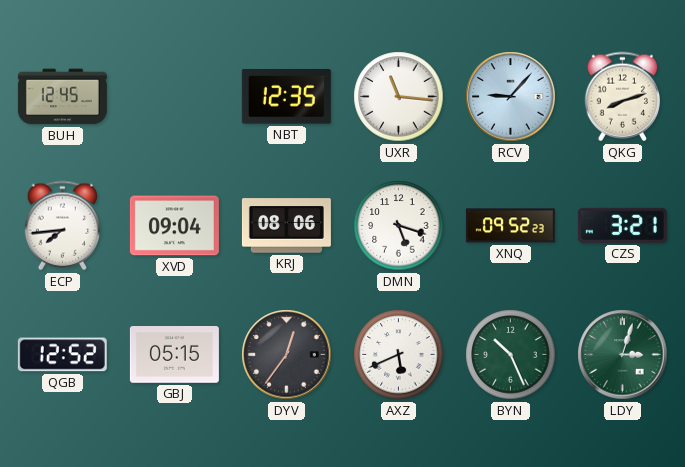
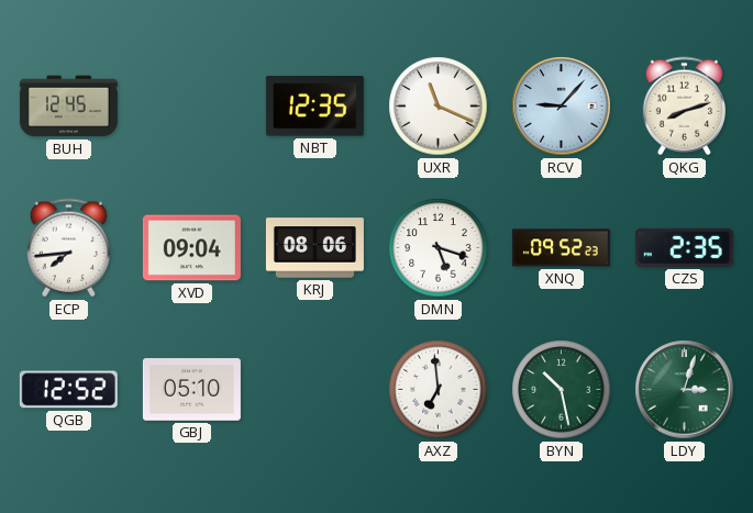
UXR: 11:16 -> 11:19
CZS: 3:21 -> 2:35
GBJ: 05:15 -> 05:10
DYV: 12:36 -> none
AXZ: 5:41 -> 6:59
BYN: 10:26 -> 10:28
